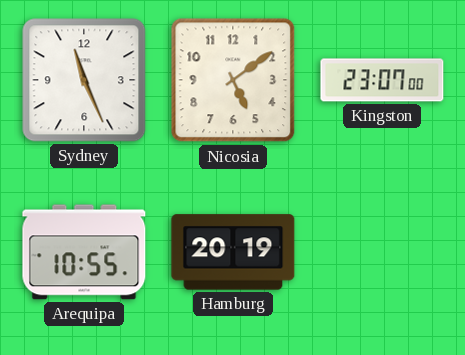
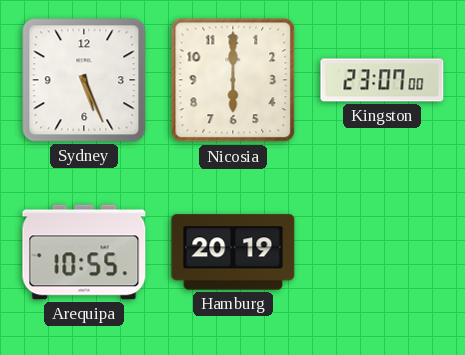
Sydney: 11:26 -> 5:26
Nicosia: 5:09 -> 6:00
